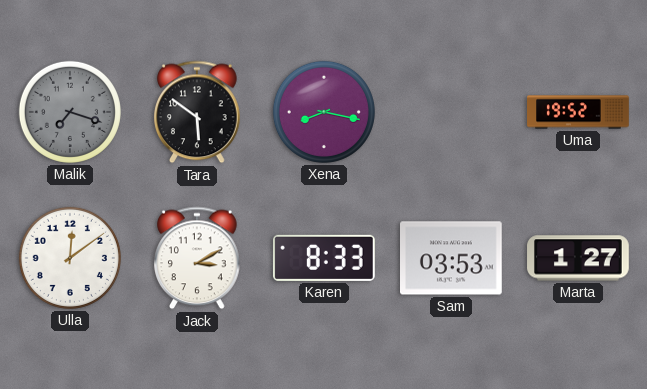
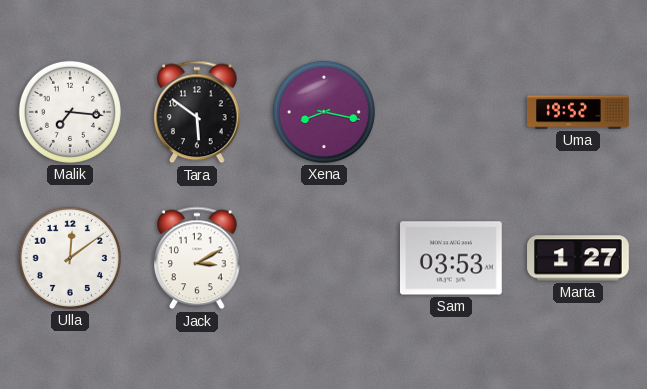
Malik: 7:18 -> 7:16
Malik dial: grey -> white
Karen: 8:33 -> none
